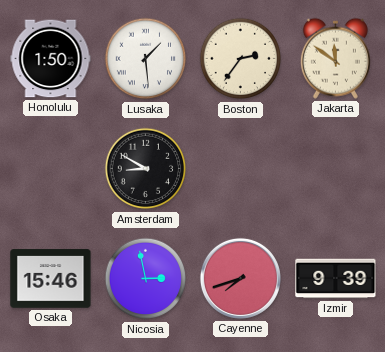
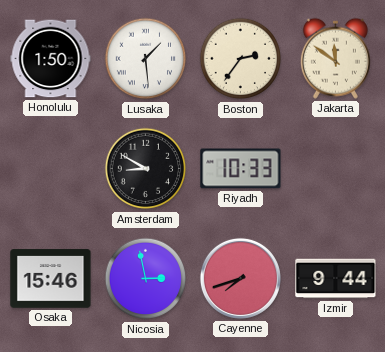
Riyadh: none -> 10:33
Izmir: 9:39 -> 9:44
